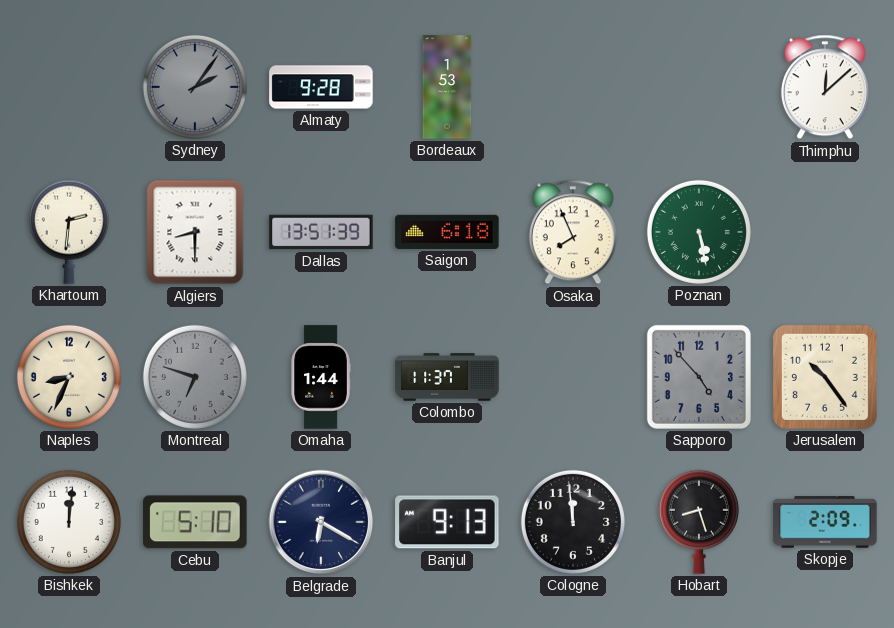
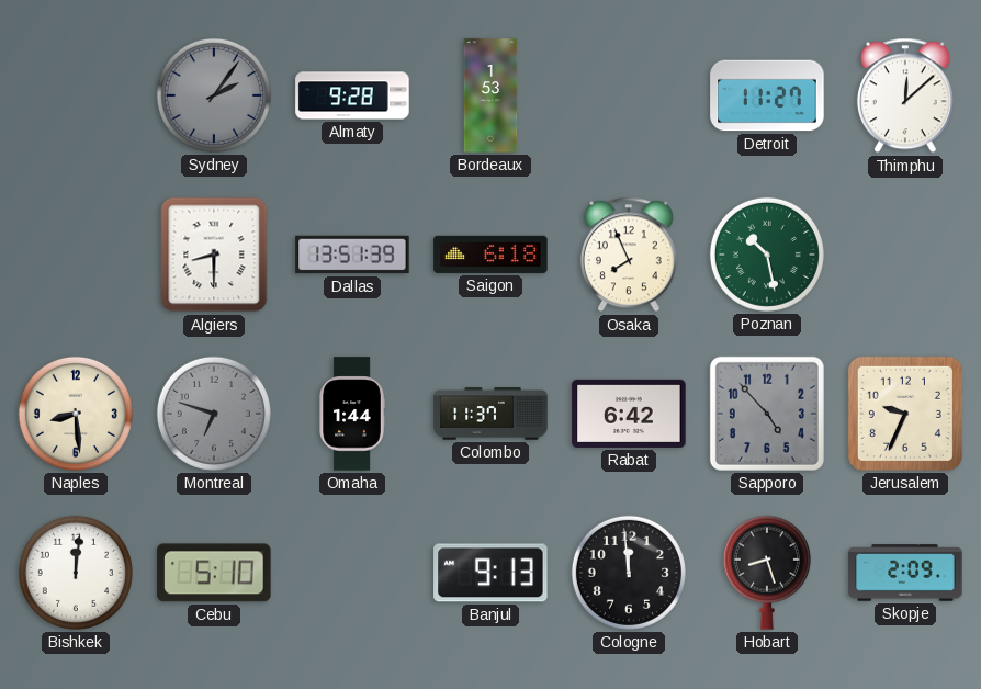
Detroit: none -> 11:27
Khartoum: 2:31 -> none
Poznan: 5:28 -> 10:28
Naples: 8:34 -> 8:29
Rabat: none -> 6:42
Jerusalem: 10:24 -> 9:34
Belgrade: 6:20 -> none
